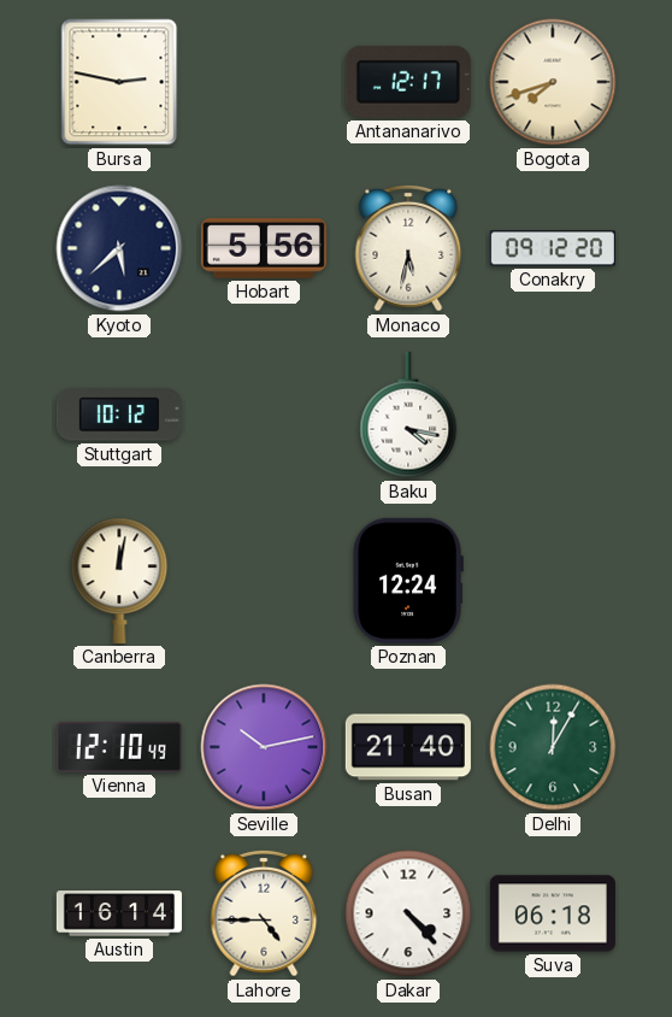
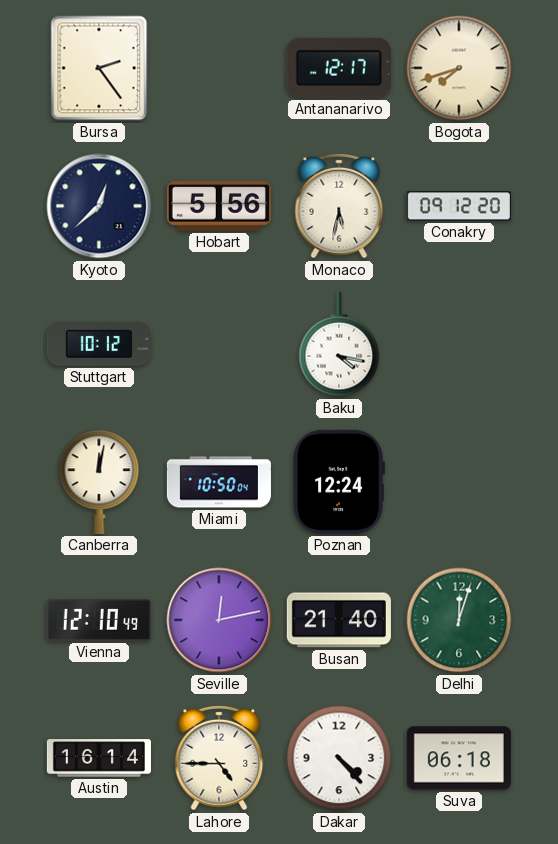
Bursa: 2:47 -> 2:24
Kyoto: 5:38 -> 12:38
Miami: none -> 10:50
Seville: 10:13 -> 12:13
Delhi: 12:05 -> 12:03
